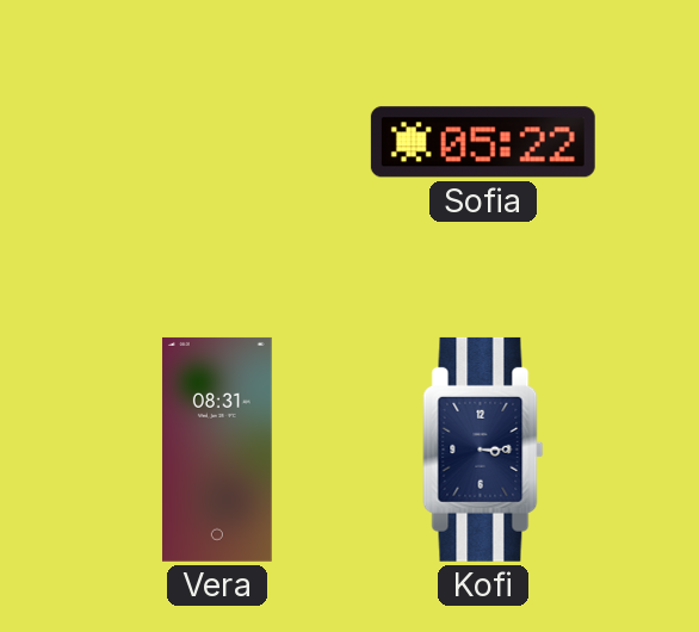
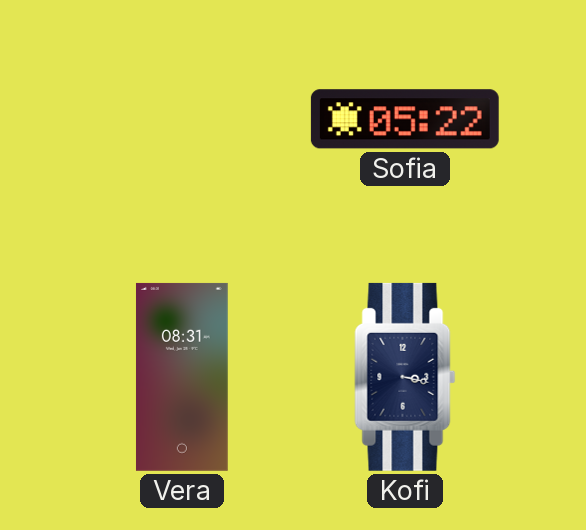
Kofi: 3:15 -> 3:17
